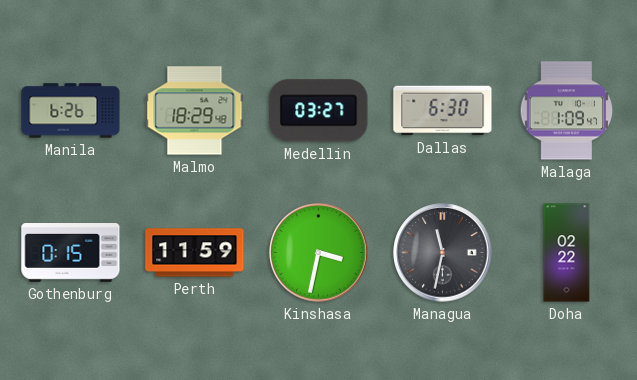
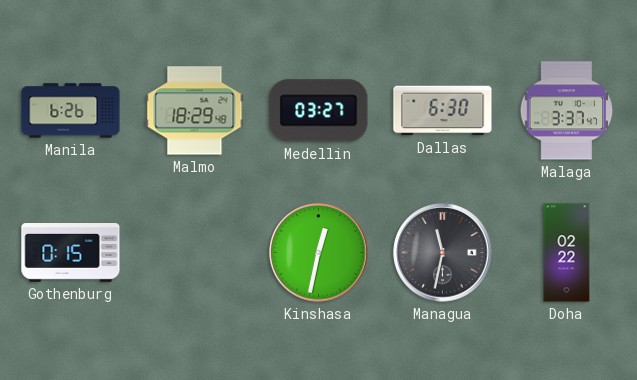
Malaga: 1:09 -> 3:37
Perth: 11:59 -> none
Kinshasa: 3:32 -> 12:32
